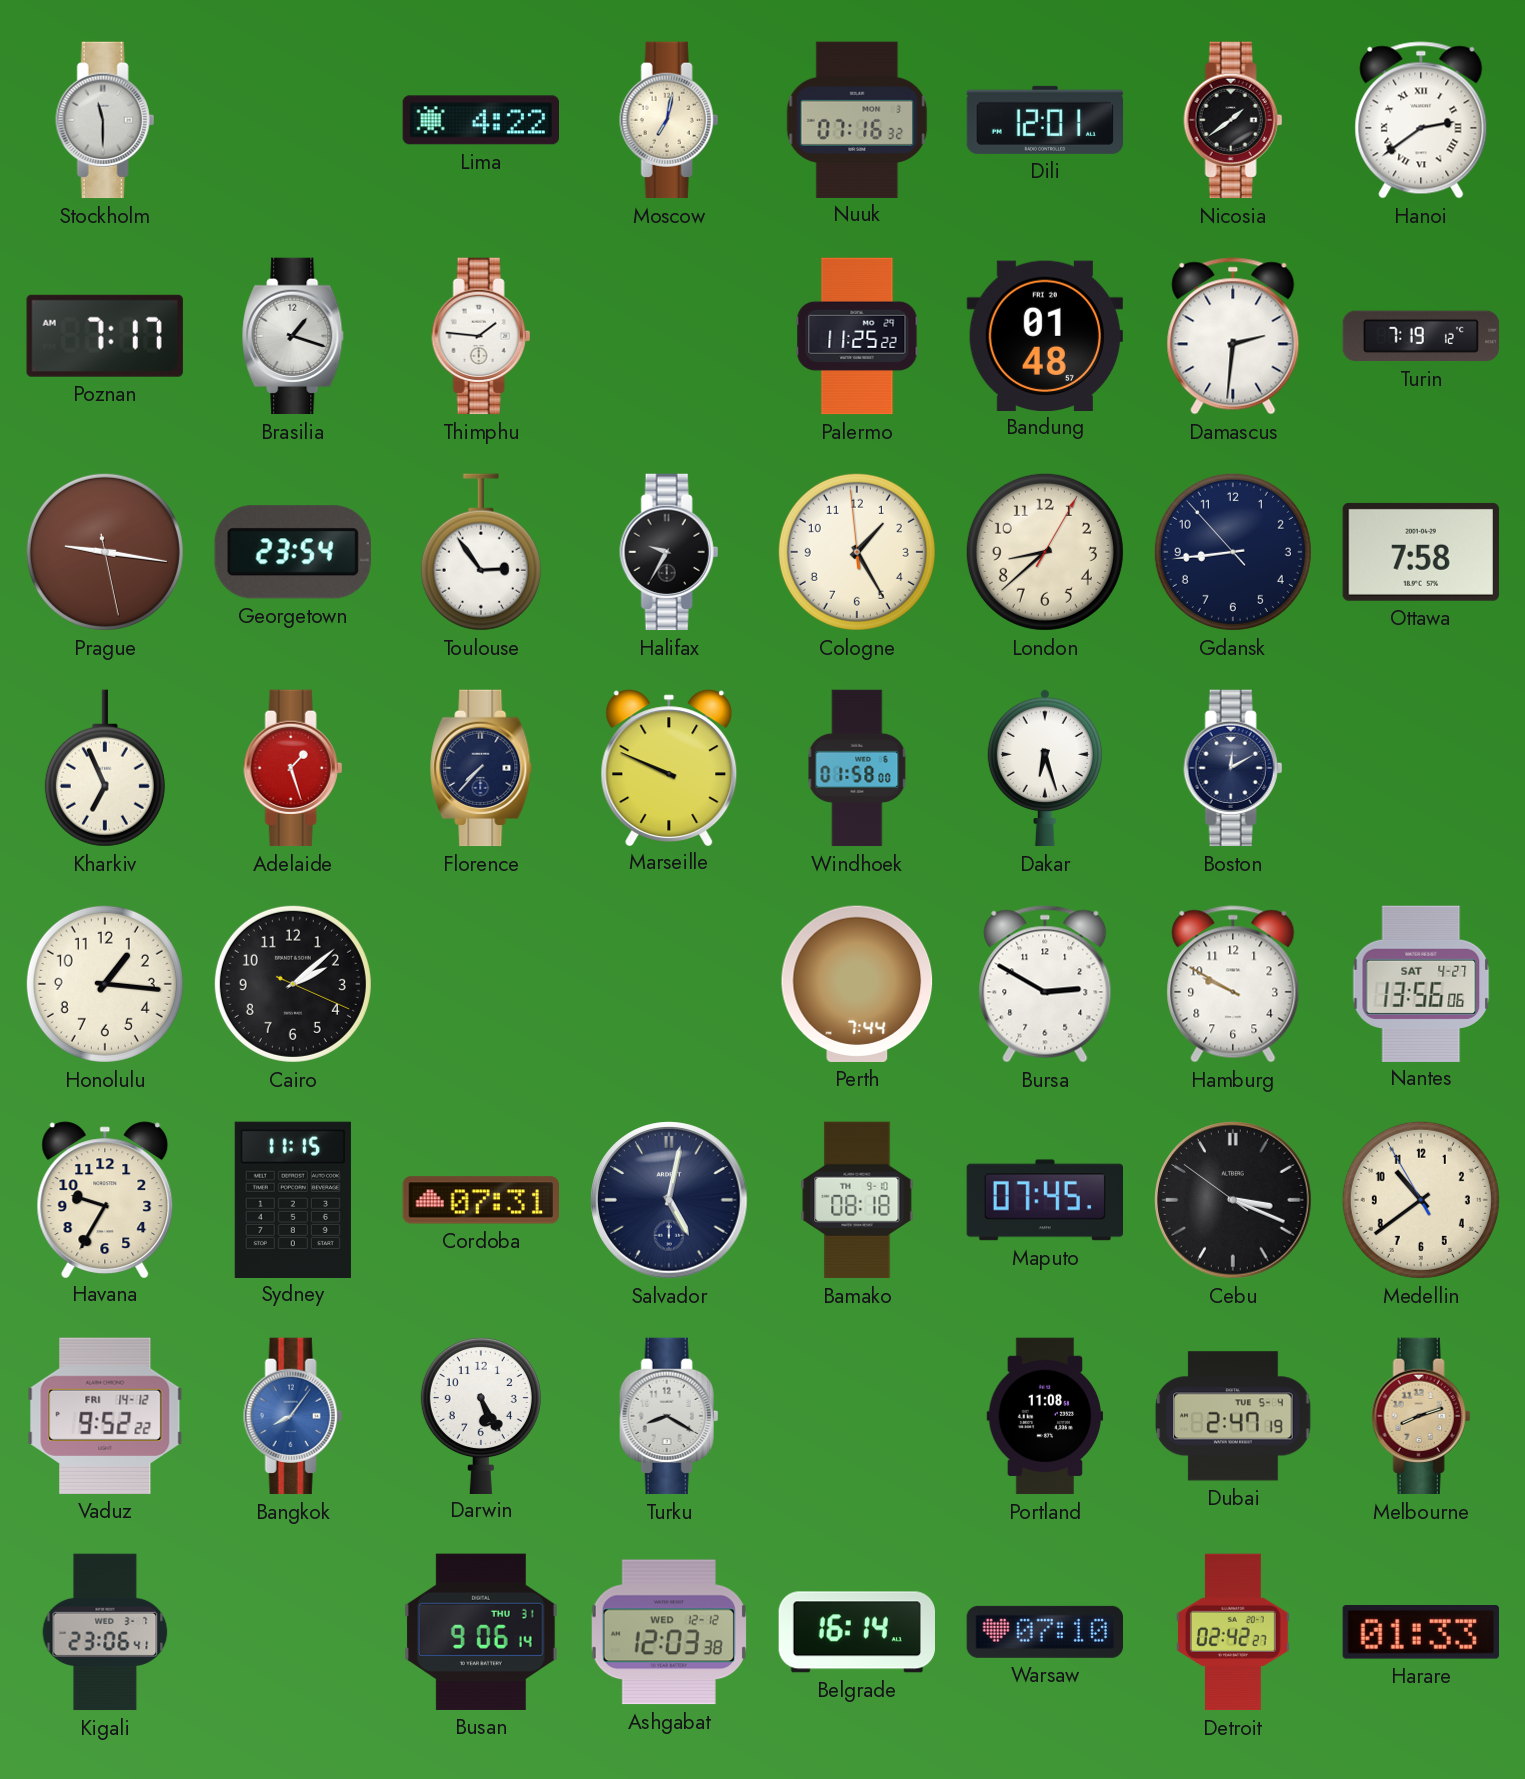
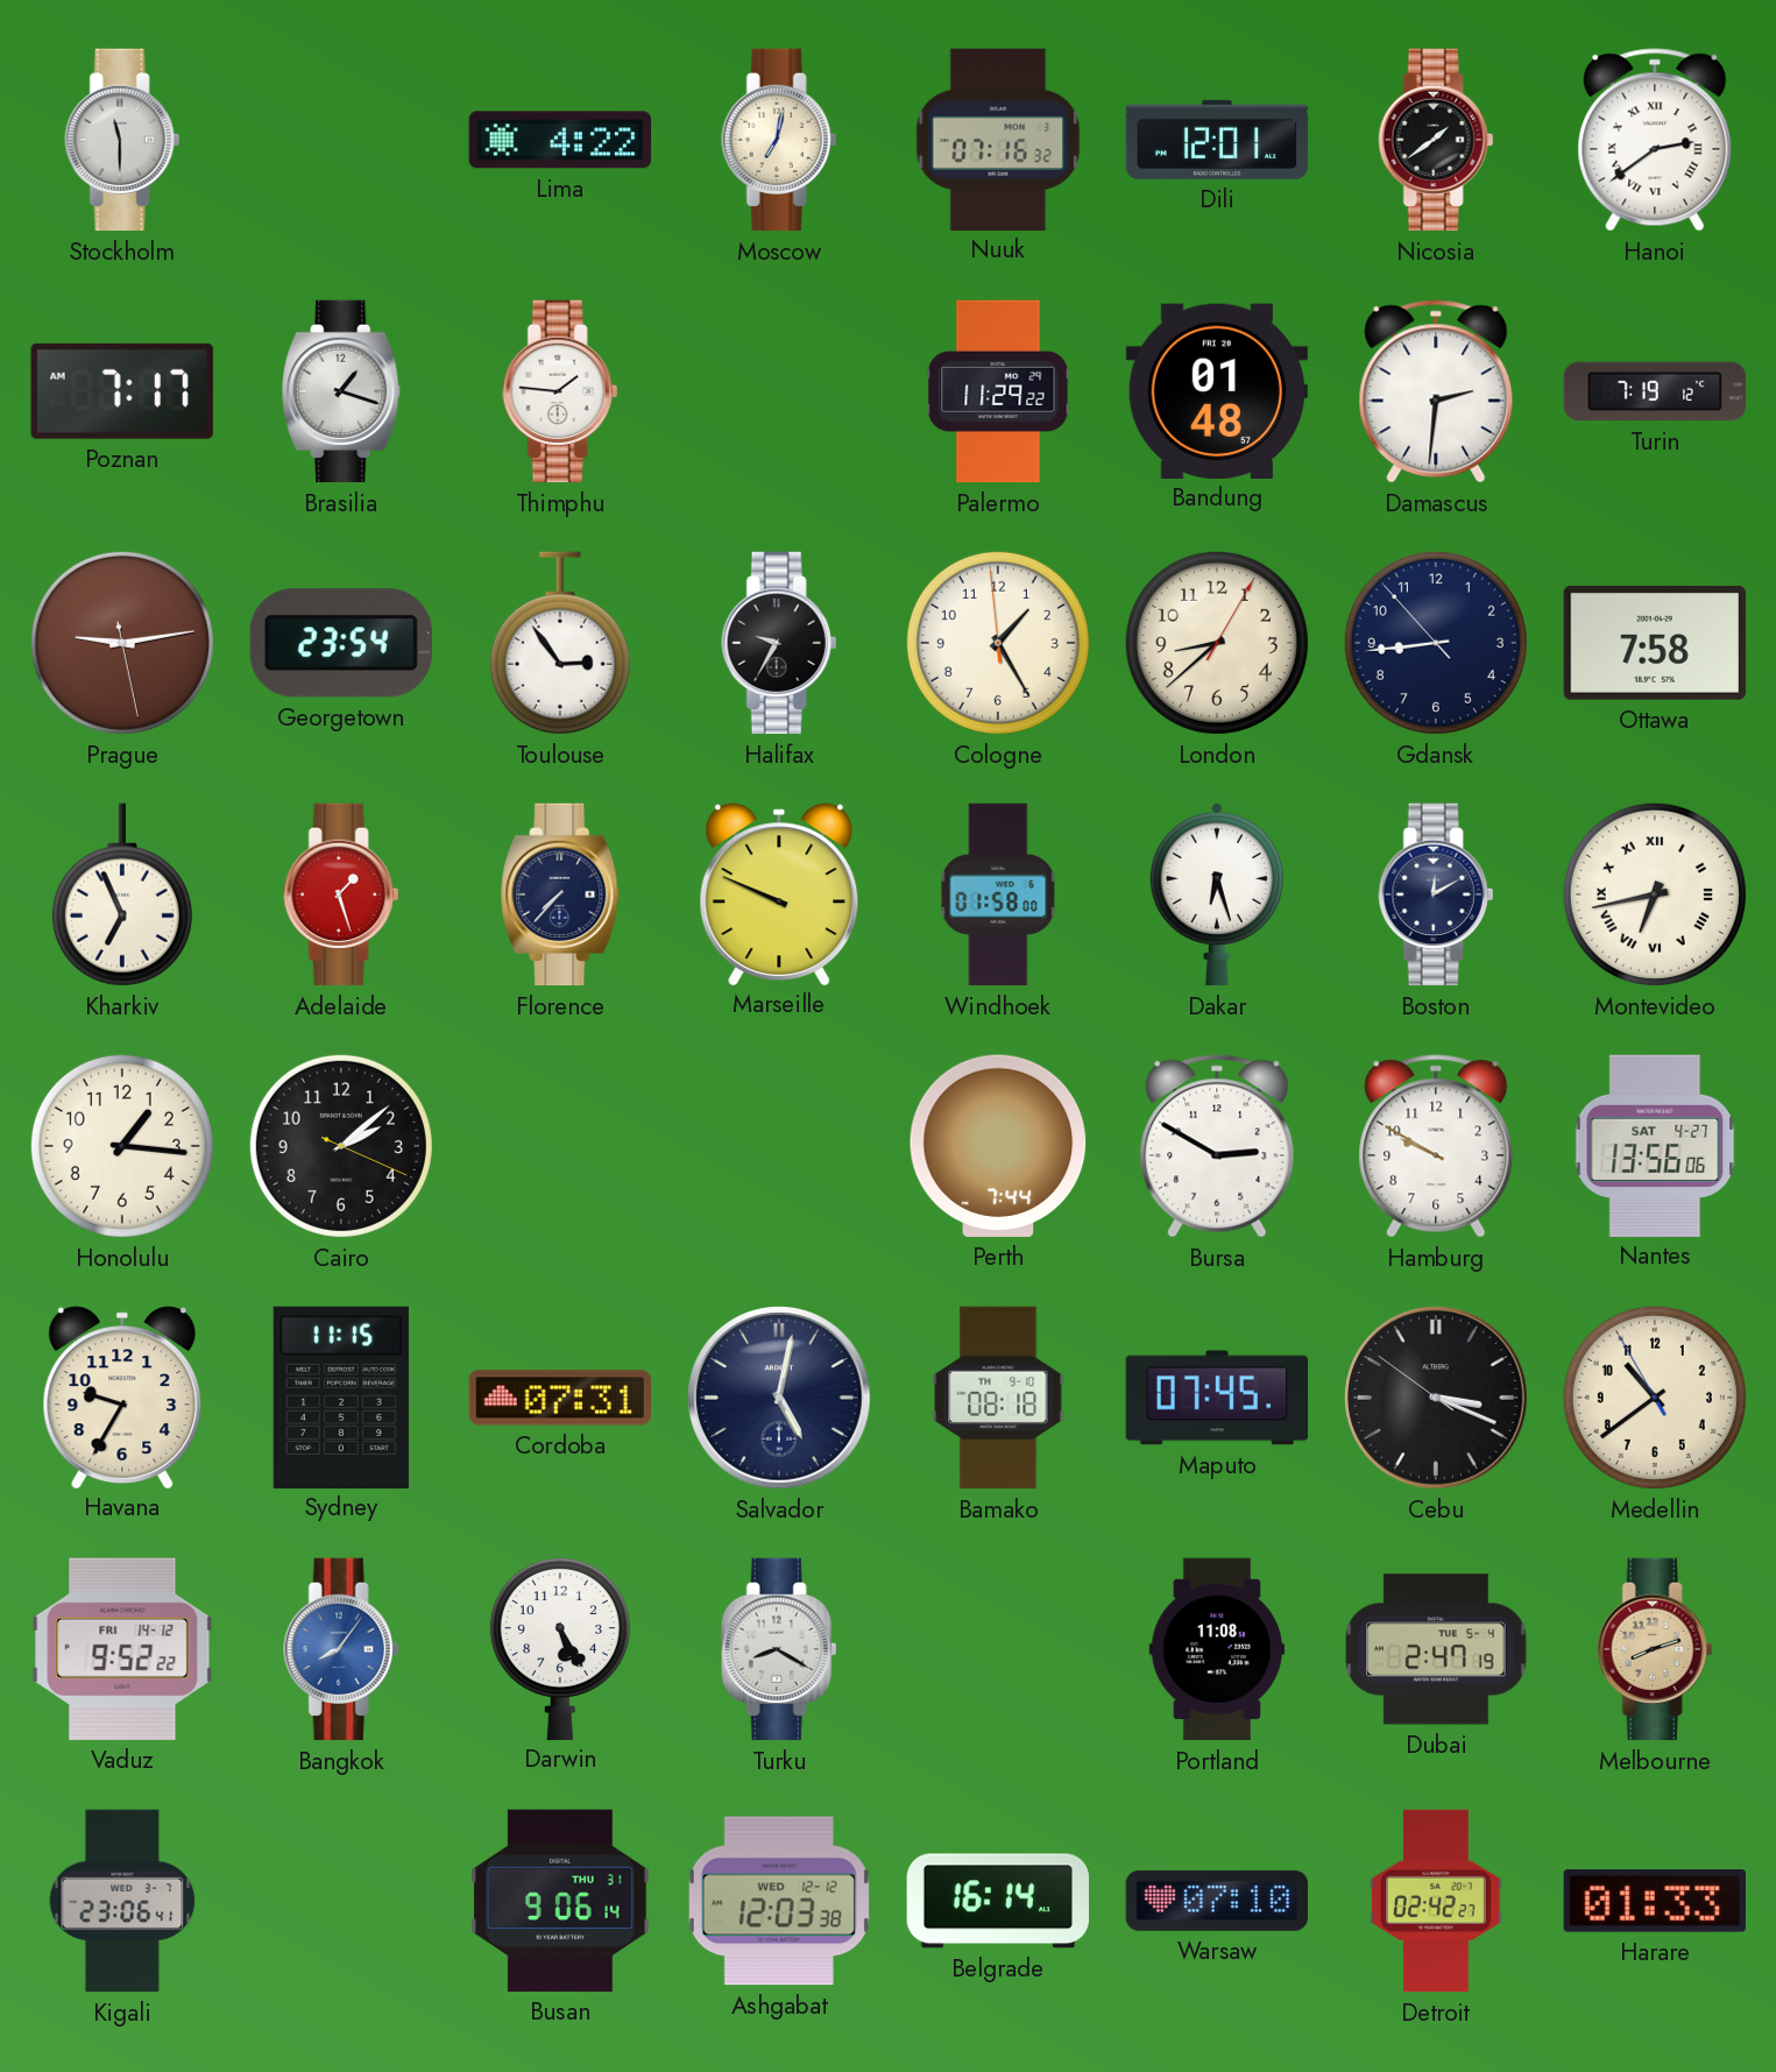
Palermo: 11:25 -> 11:29
Prague: 9:16 -> 9:13
Montevideo: none -> 6:43
